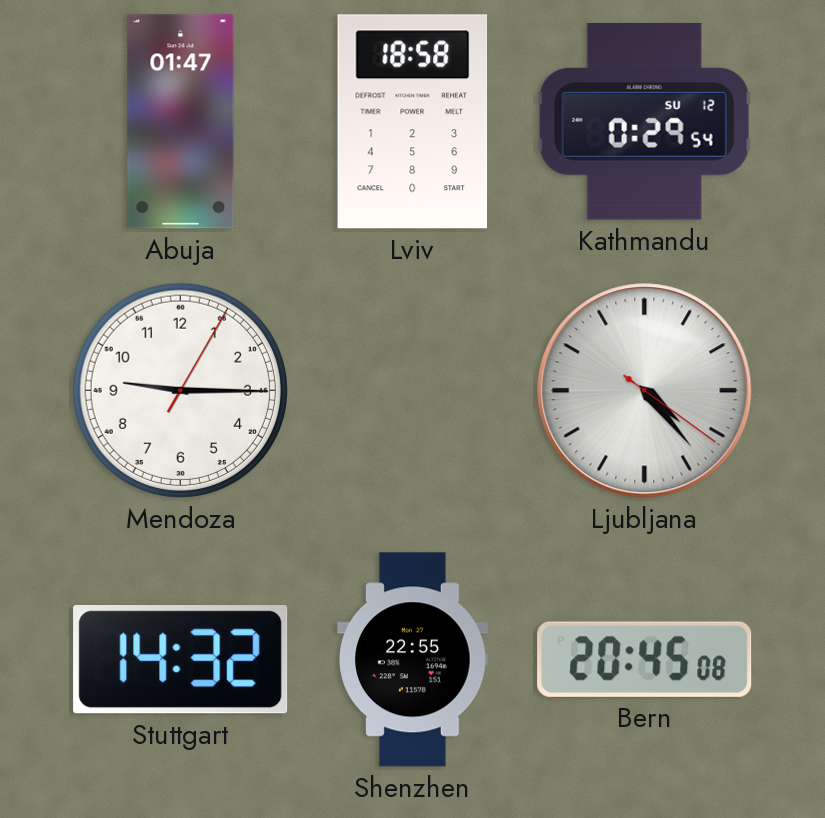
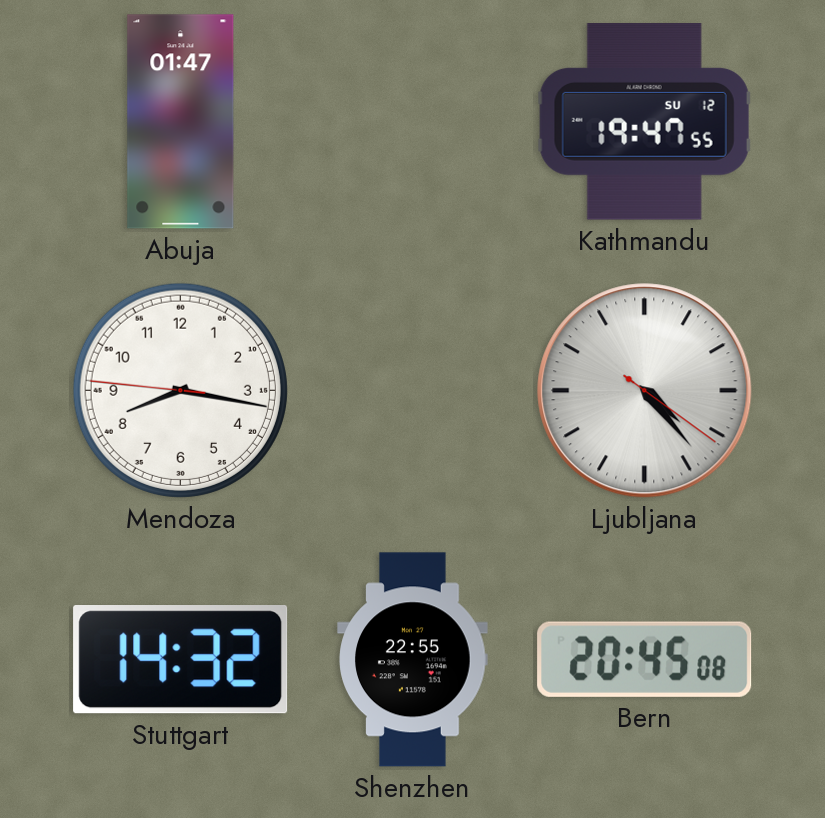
Lviv: 18:58 -> none
Kathmandu: 0:29 -> 19:47
Mendoza: 9:15 -> 8:16
